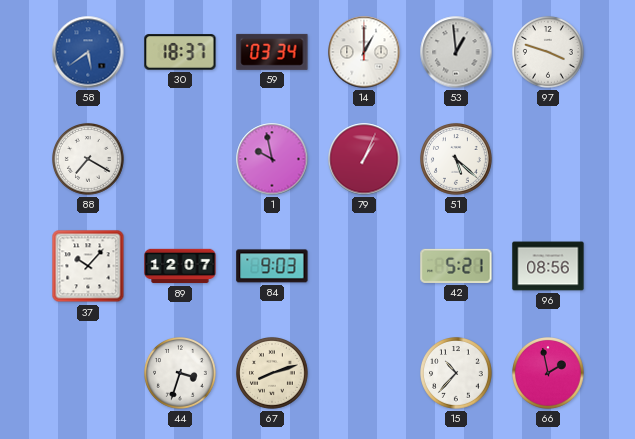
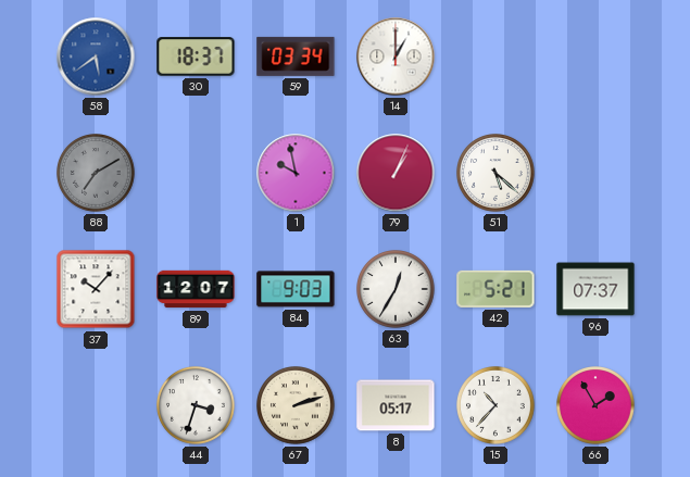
53: 12:59 -> none
97: 3:48 -> none
88: 7:20 -> 7:10
88 dial: white -> grey
63: none -> 12:35
96: 08:56 -> 07:37
67: 8:12 -> 2:12
8: none -> 05:17
66: 1:58 -> 1:55
